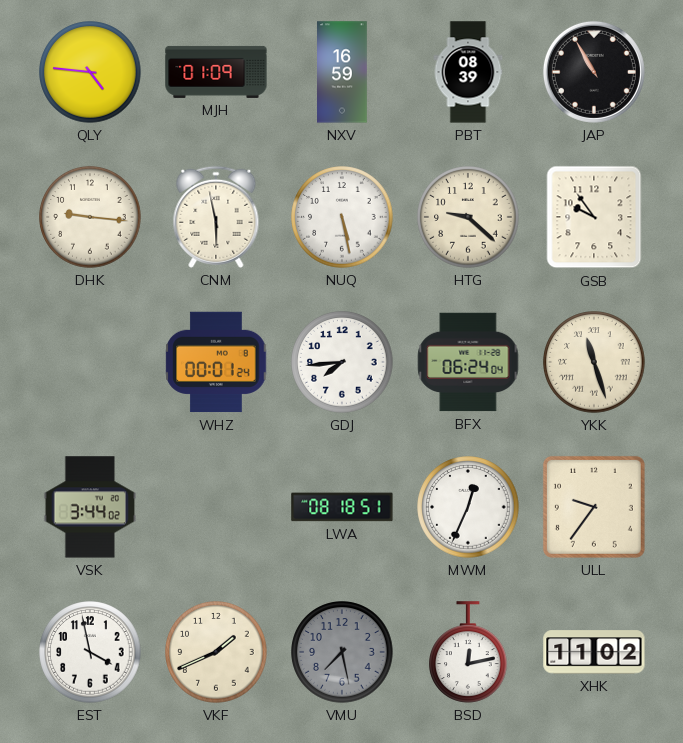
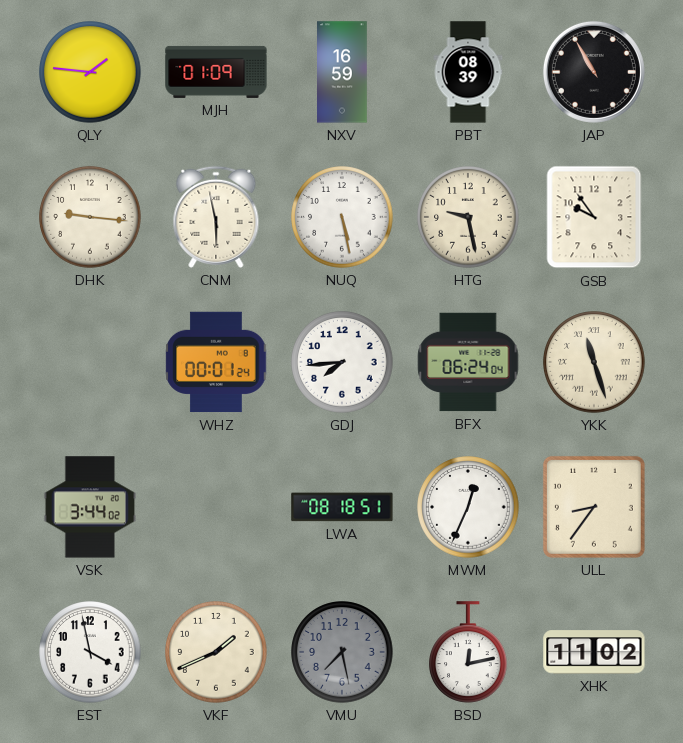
QLY: 4:46 -> 1:46
HTG: 9:22 -> 9:28
ULL: 9:36 -> 8:36
